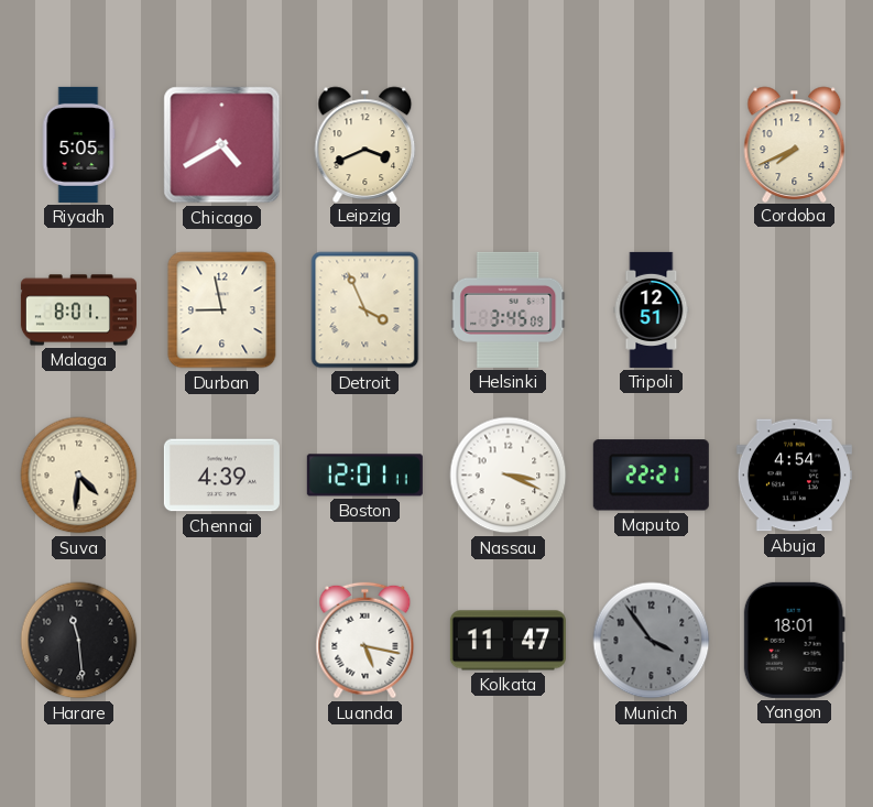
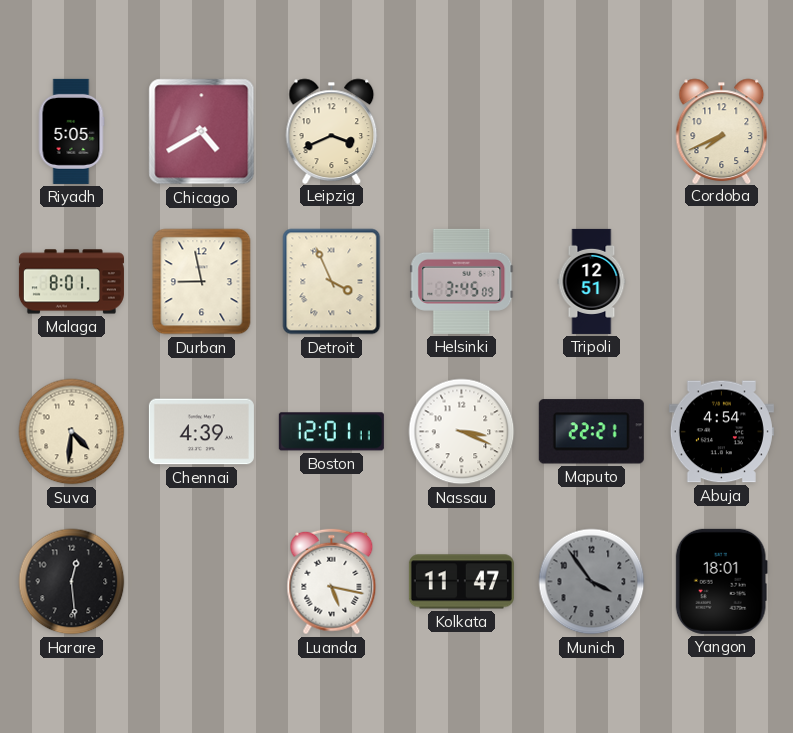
Harare: 11:29 -> 12:29
